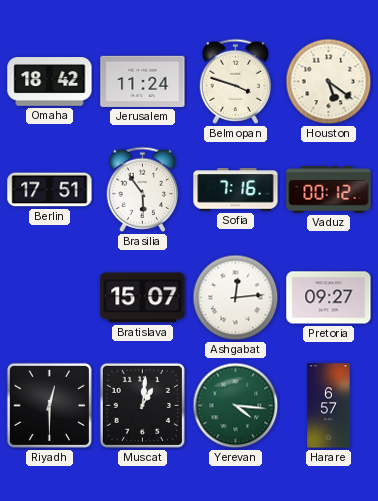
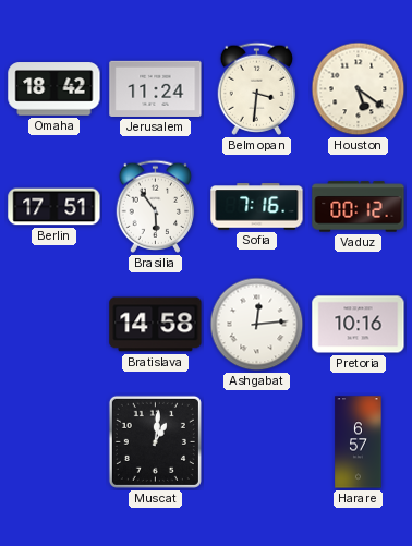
Belmopan: 3:48 -> 3:31
Bratislava: 15:07 -> 14:58
Pretoria: 09:27 -> 10:16
Riyadh: 12:30 -> none
Yerevan: 4:16 -> none
